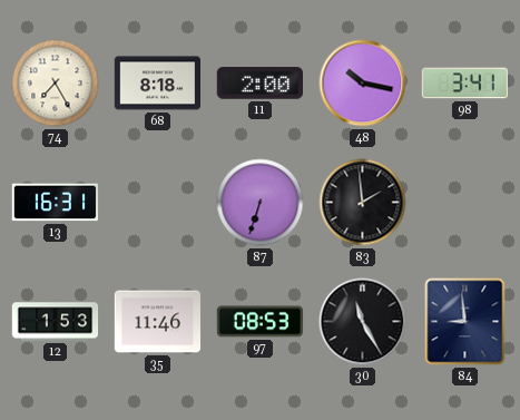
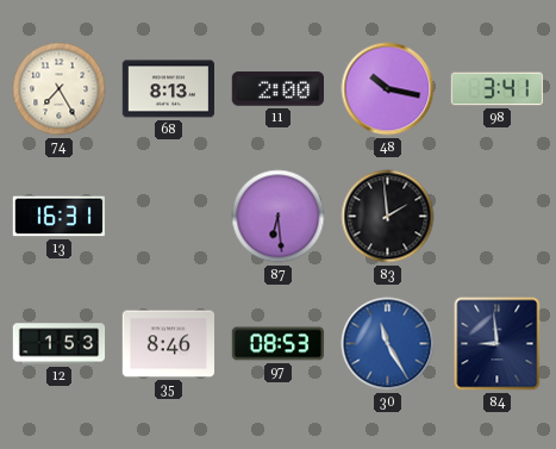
68: 8:18 -> 8:13
87: 6:33 -> 6:29
35: 11:46 -> 8:46
30 dial: black -> blue
